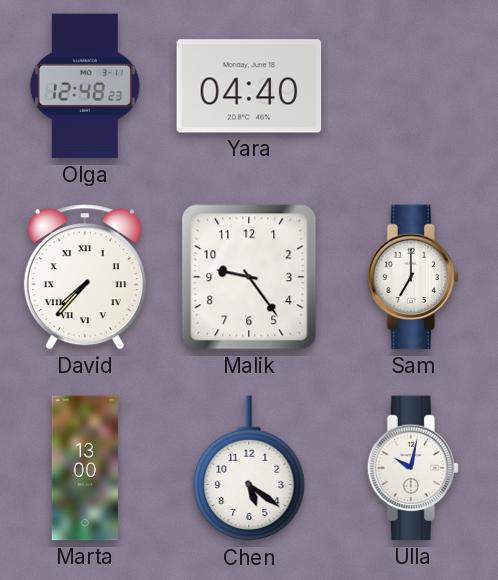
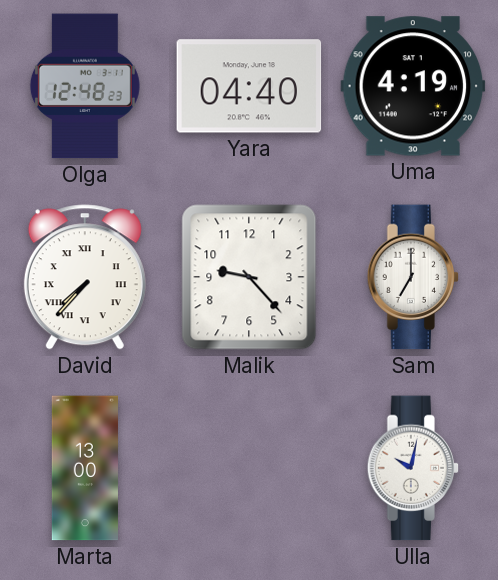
Uma: none -> 4:19
Malik: 9:24 -> 9:23
Chen: 5:21 -> none
